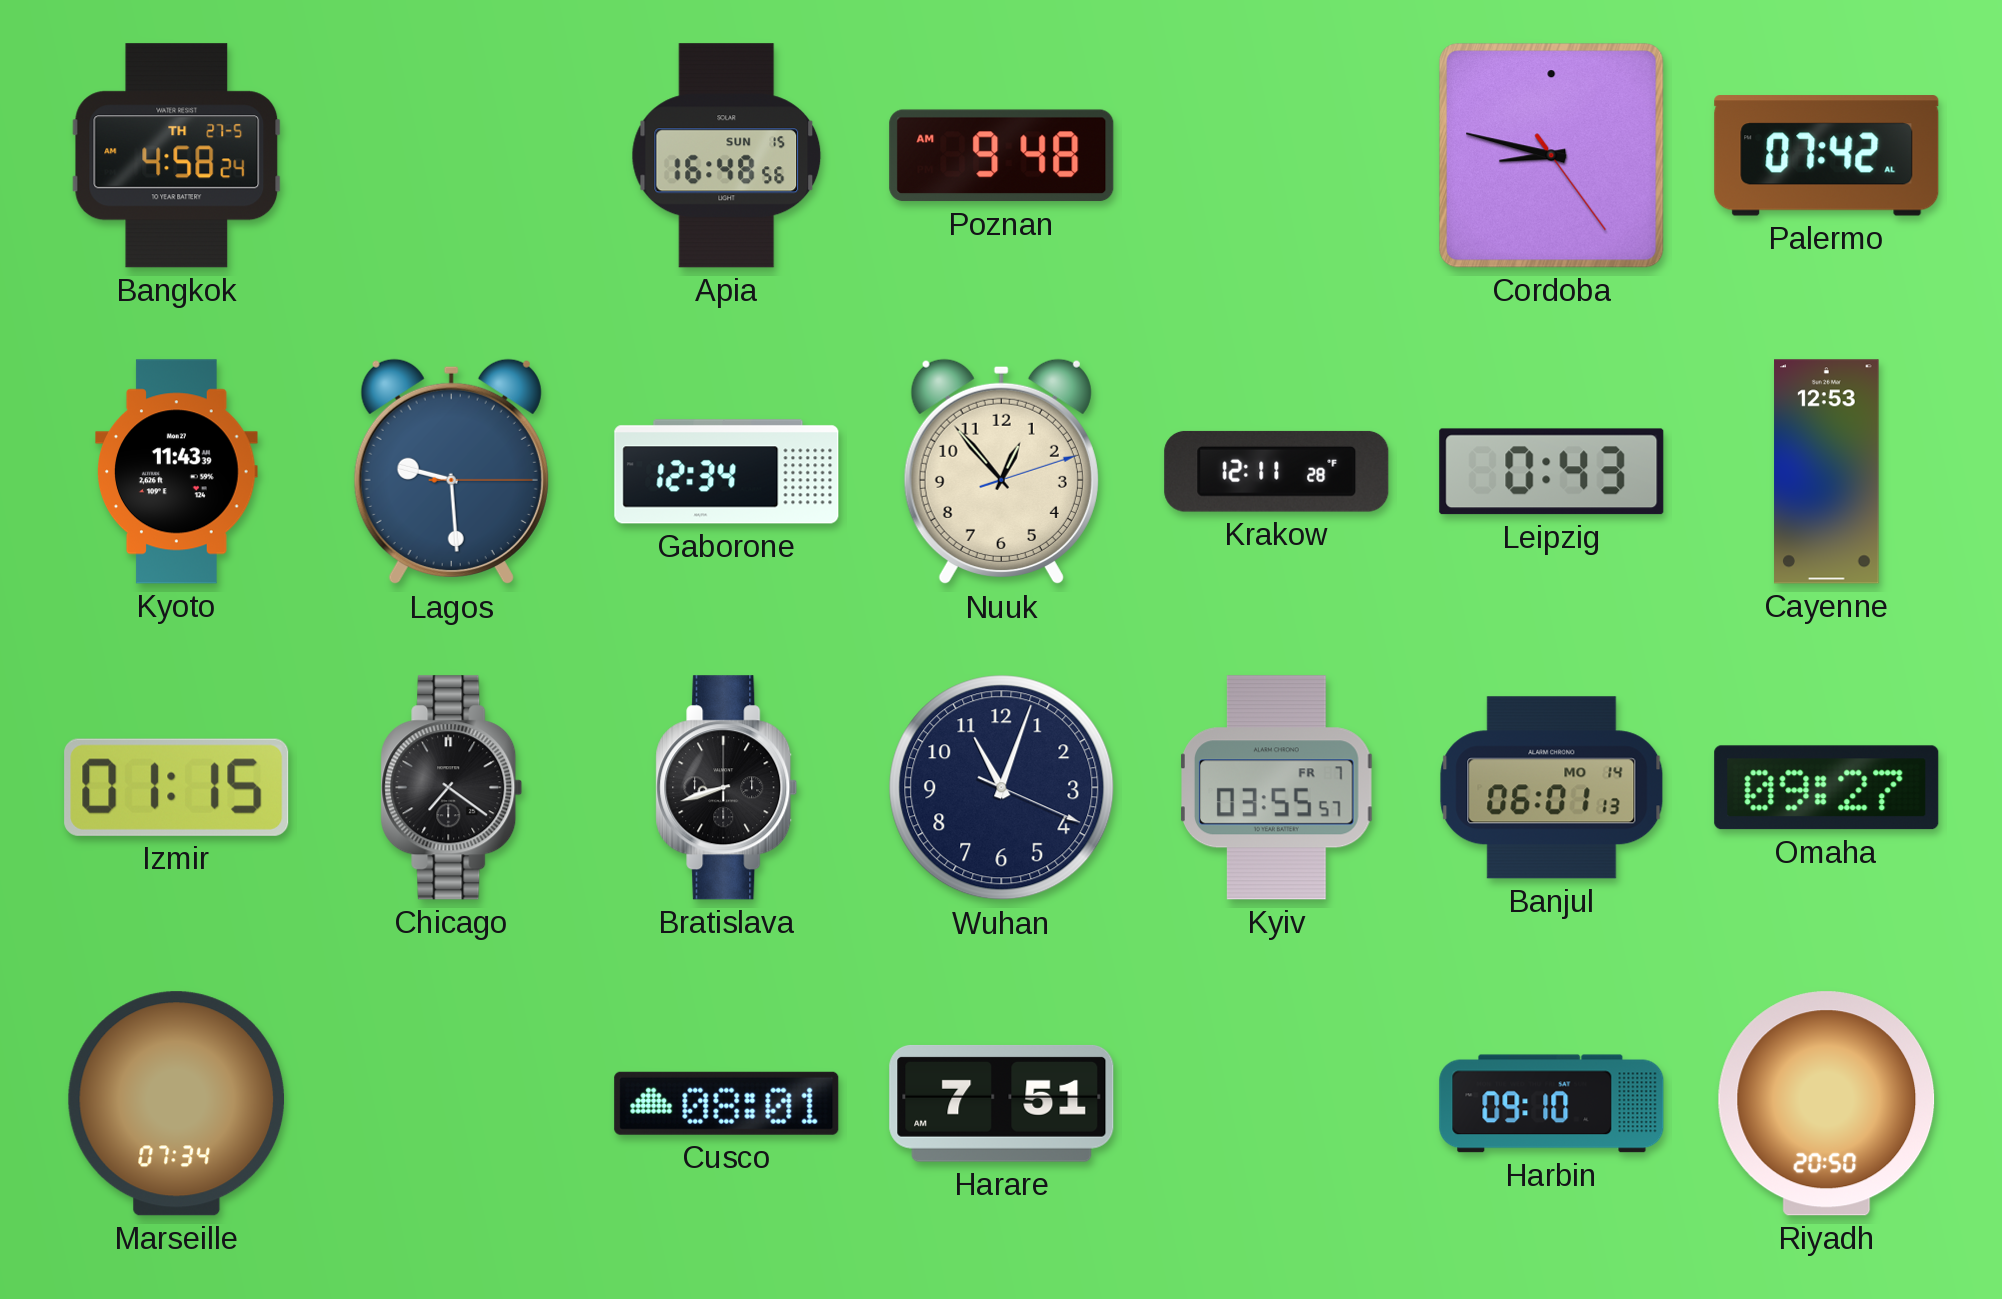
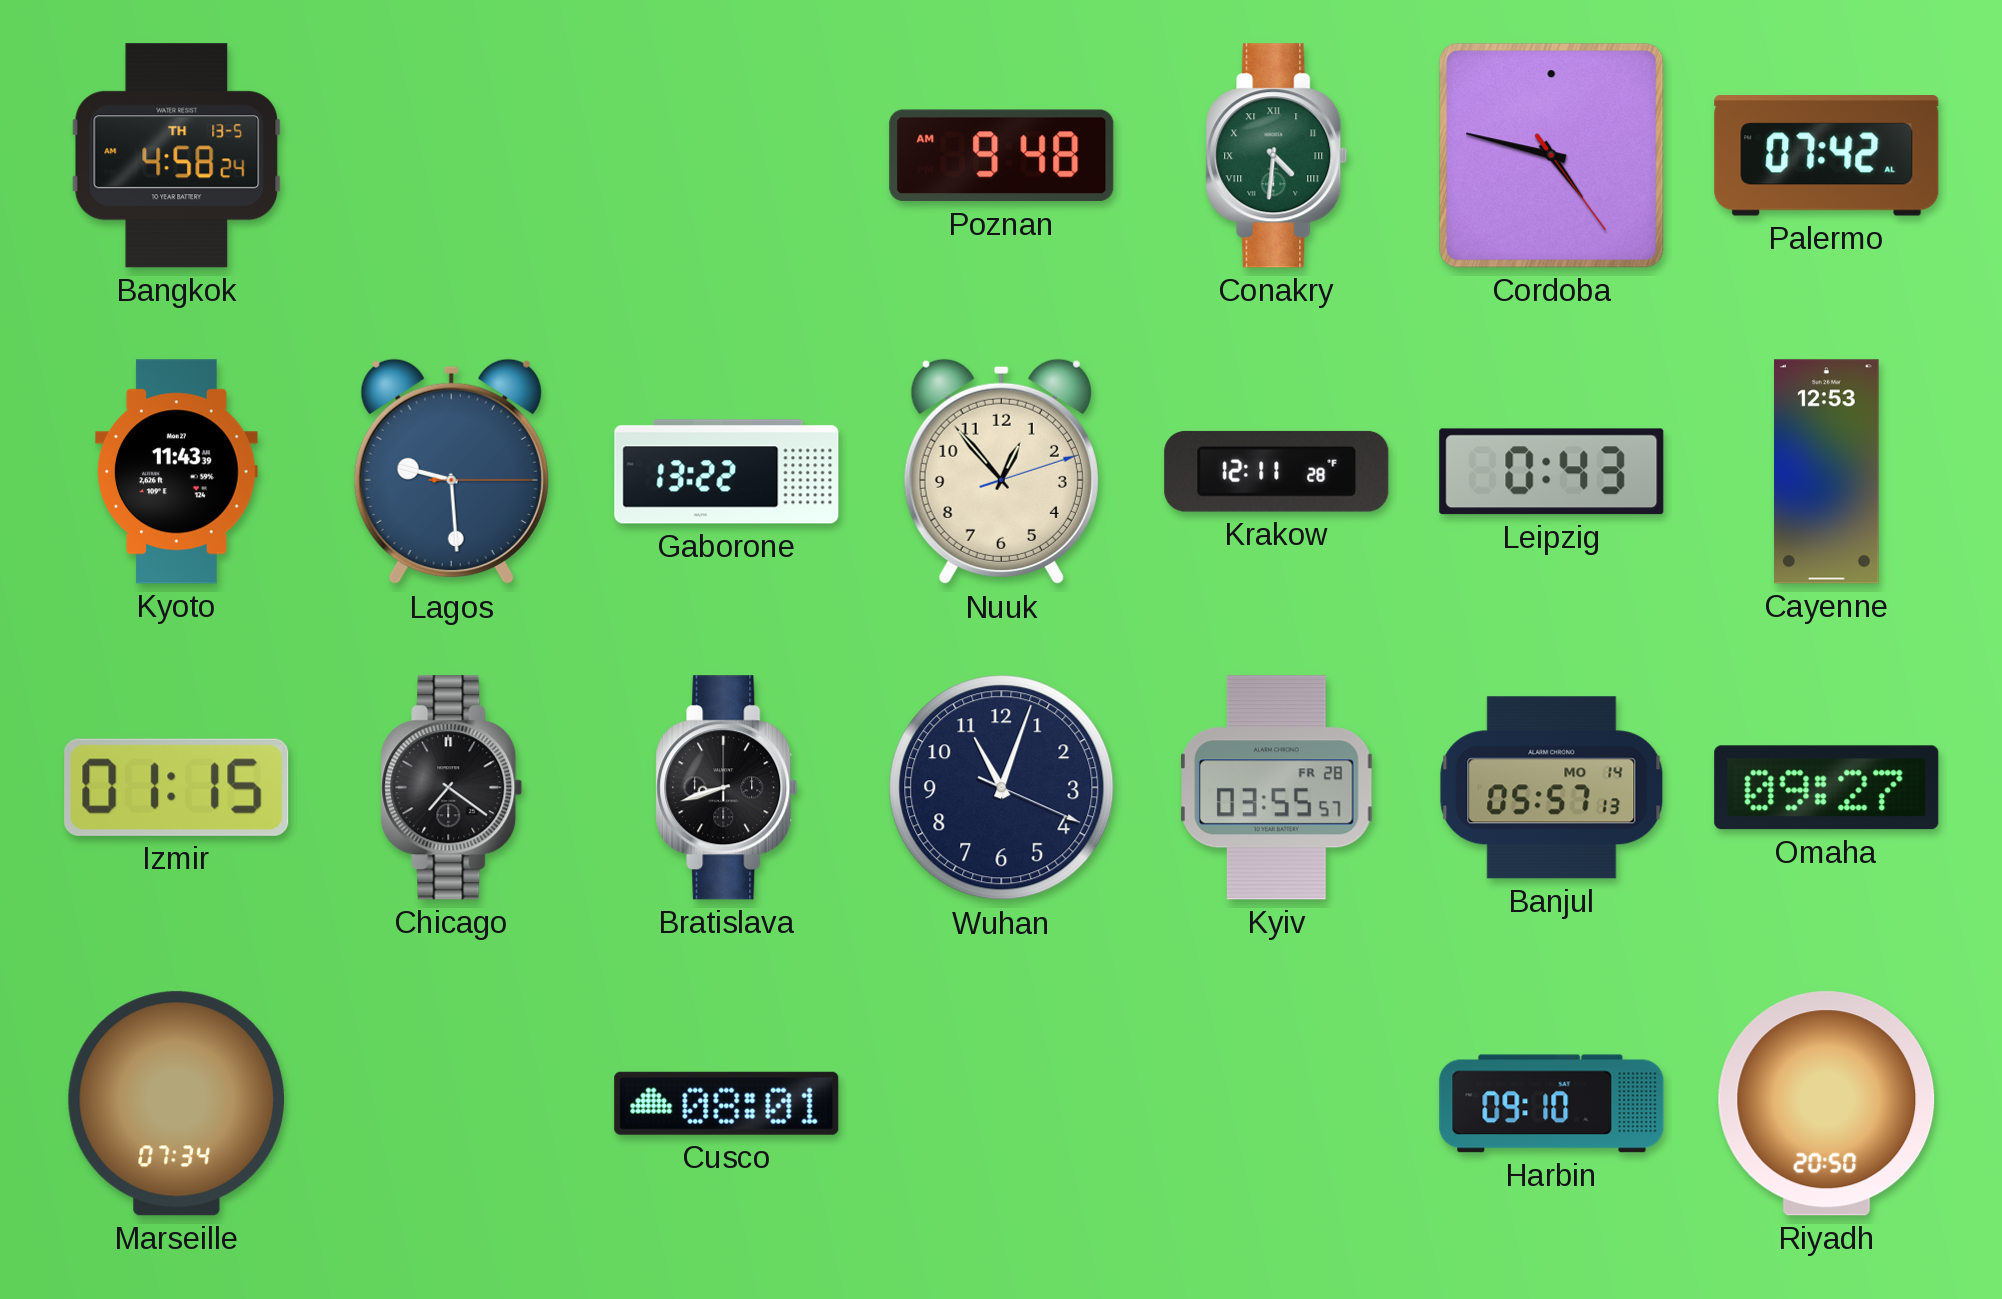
Bangkok date: TH 27-5 -> TH 13-5
Apia: 16:48 -> none
Conakry: none -> 4:31
Cordoba: 8:47 -> 4:47
Gaborone: 12:34 -> 13:22
Kyiv date: FR 7 -> FR 28
Banjul: 06:01 -> 05:57
Harare: 7:51 -> none
